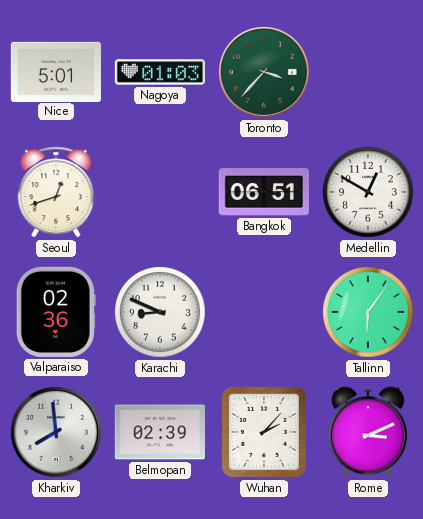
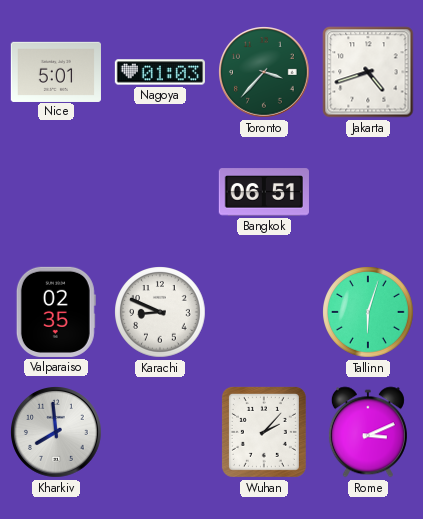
Jakarta: none -> 4:42
Seoul: 12:42 -> none
Medellin: 12:50 -> none
Valparaiso: 02:36 -> 02:35
Tallinn: 6:06 -> 6:03
Belmopan: 02:39 -> none
